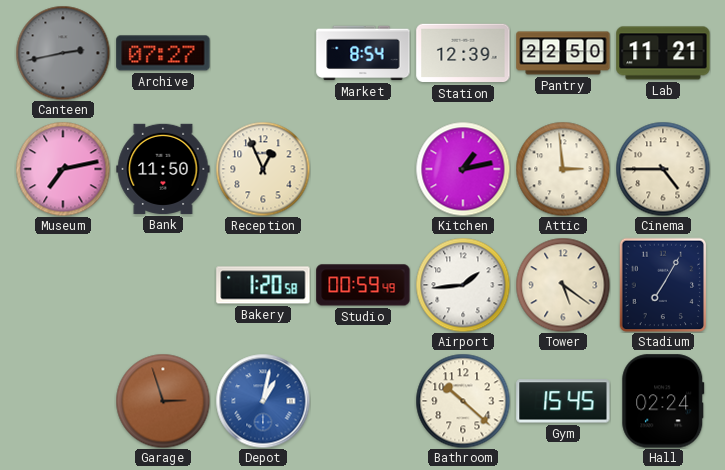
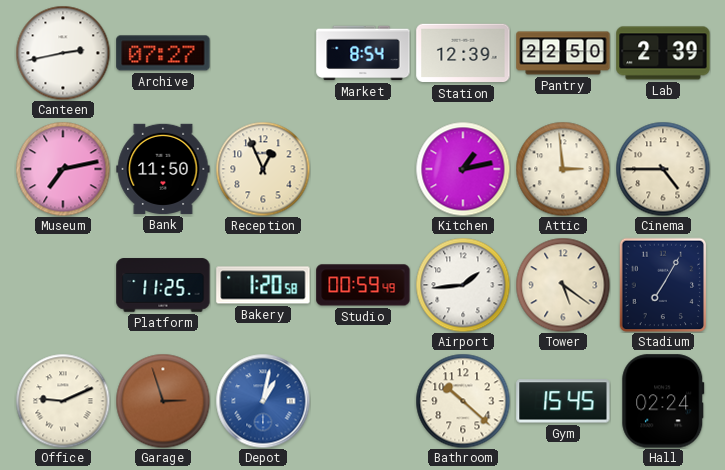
Canteen dial: grey -> white
Lab: 11:21 -> 2:39
Platform: none -> 11:25
Office: none -> 9:11
